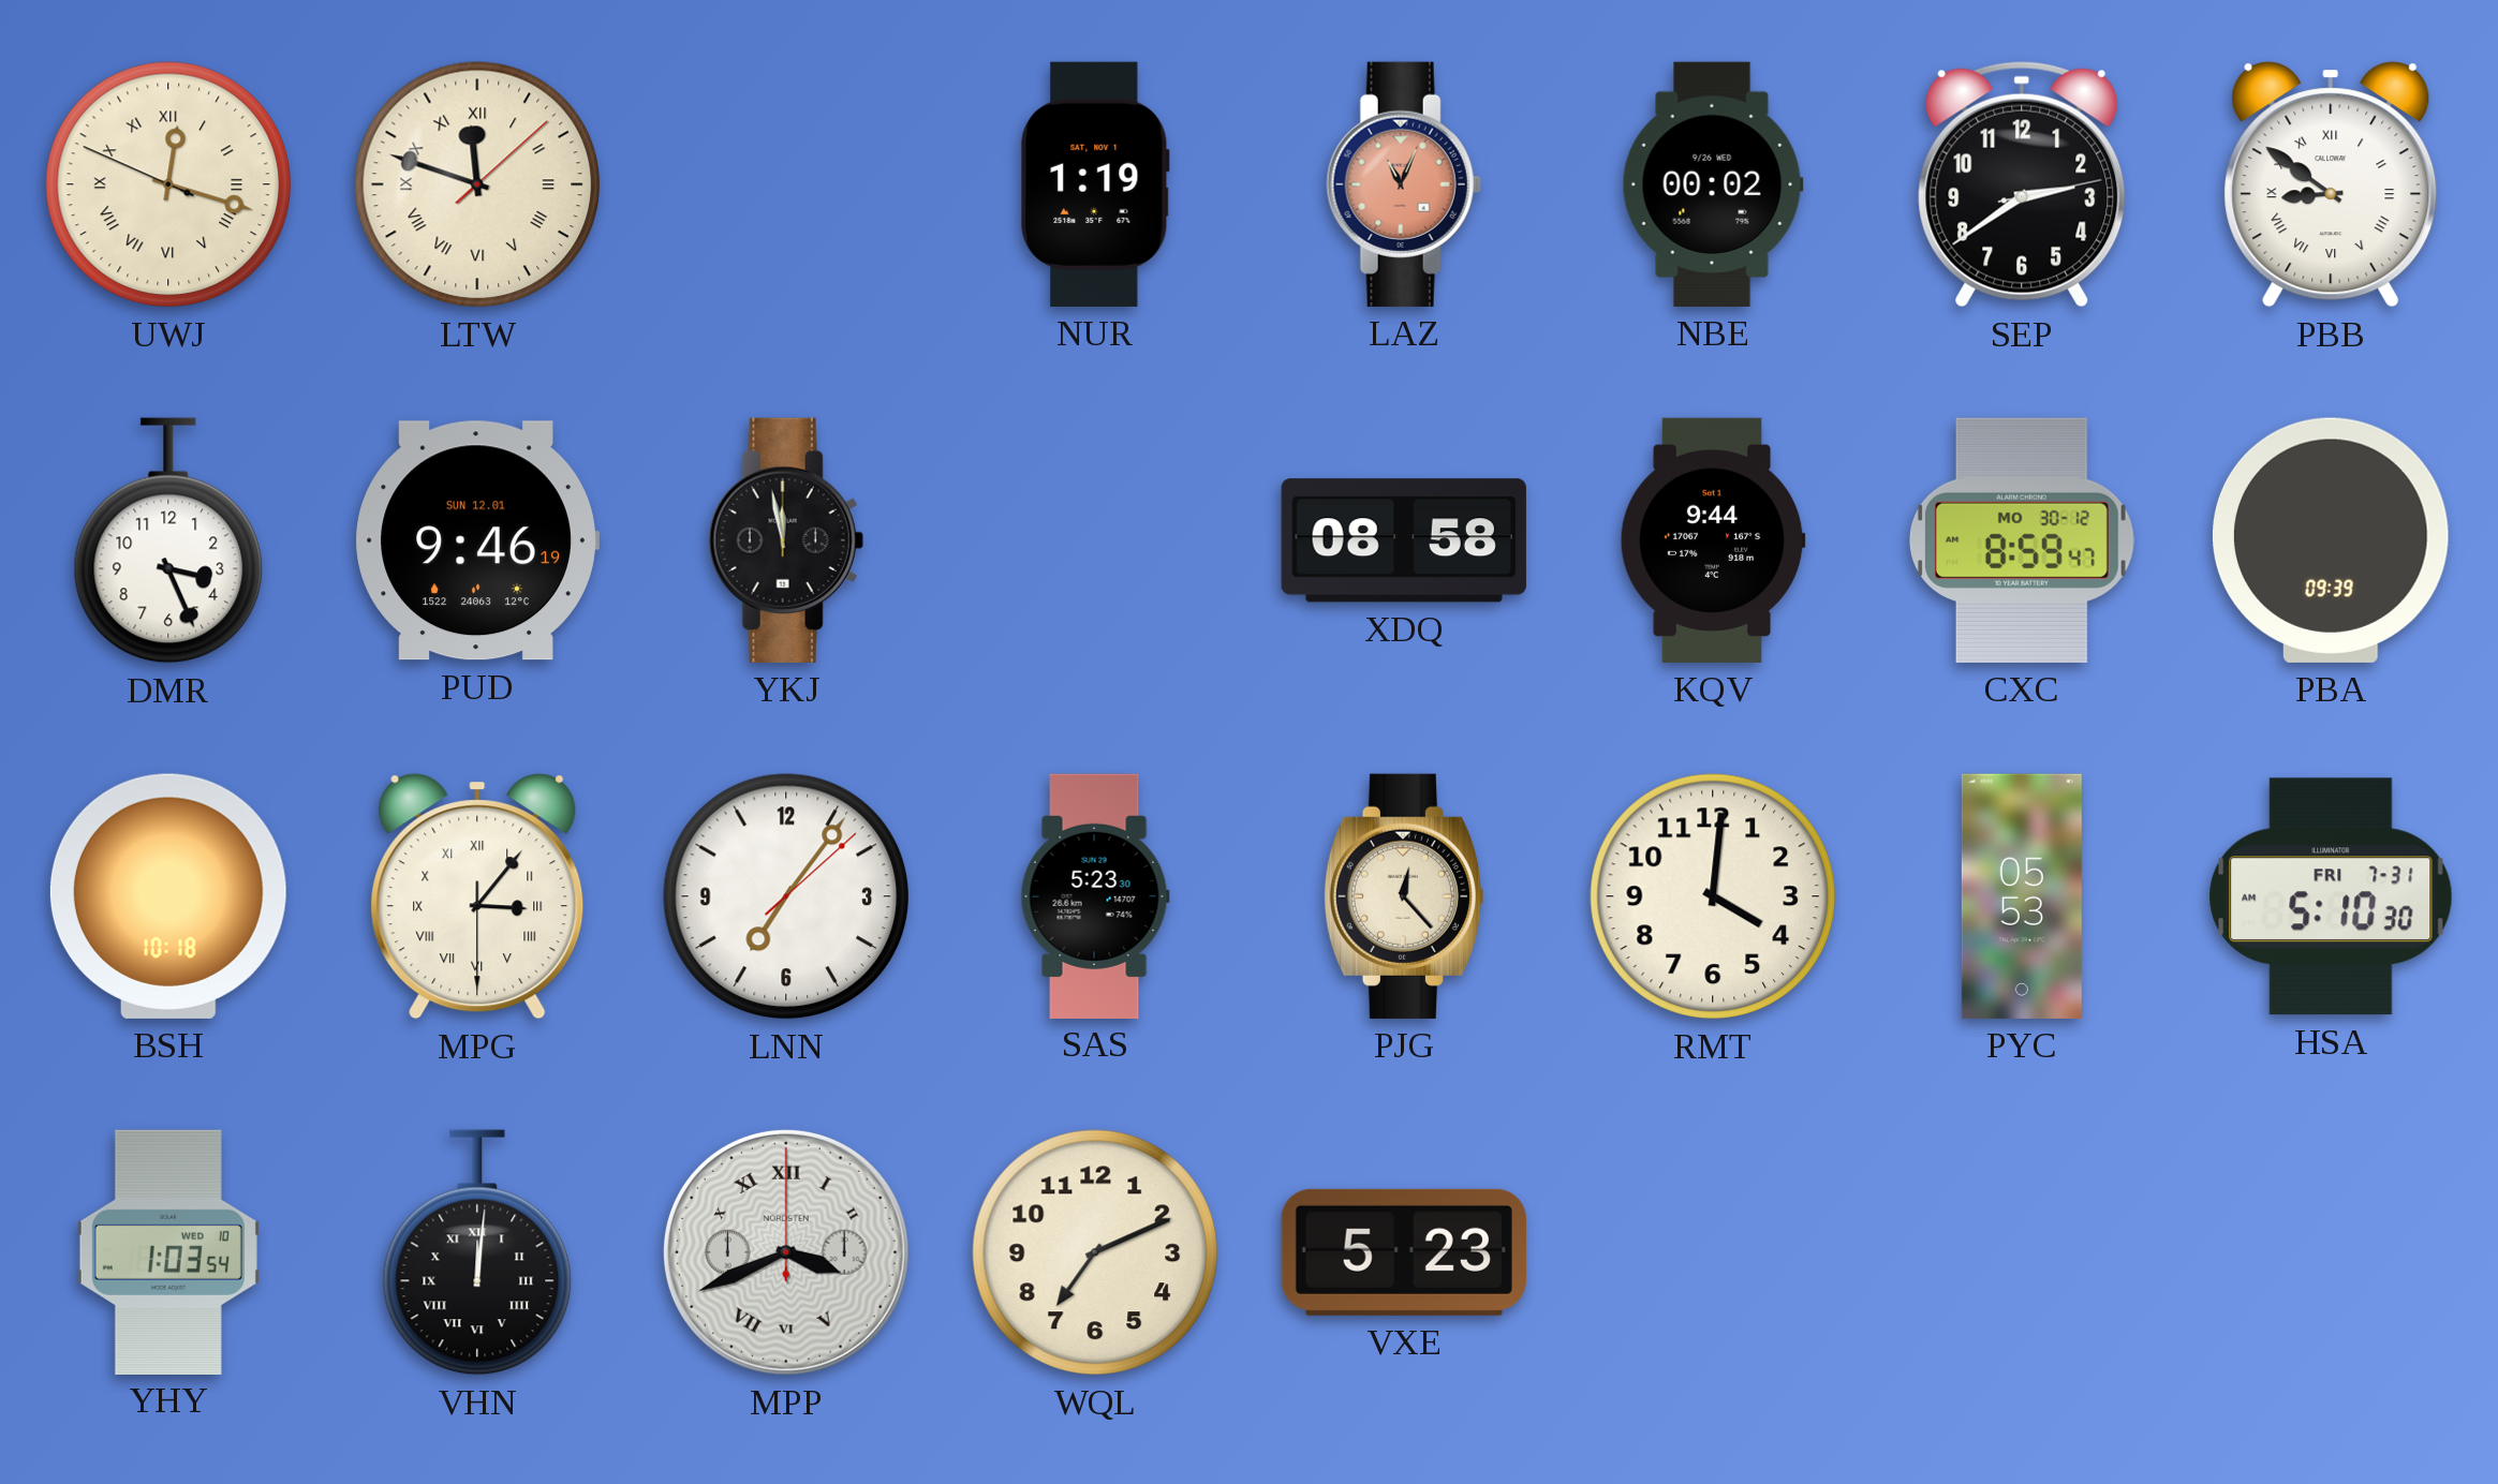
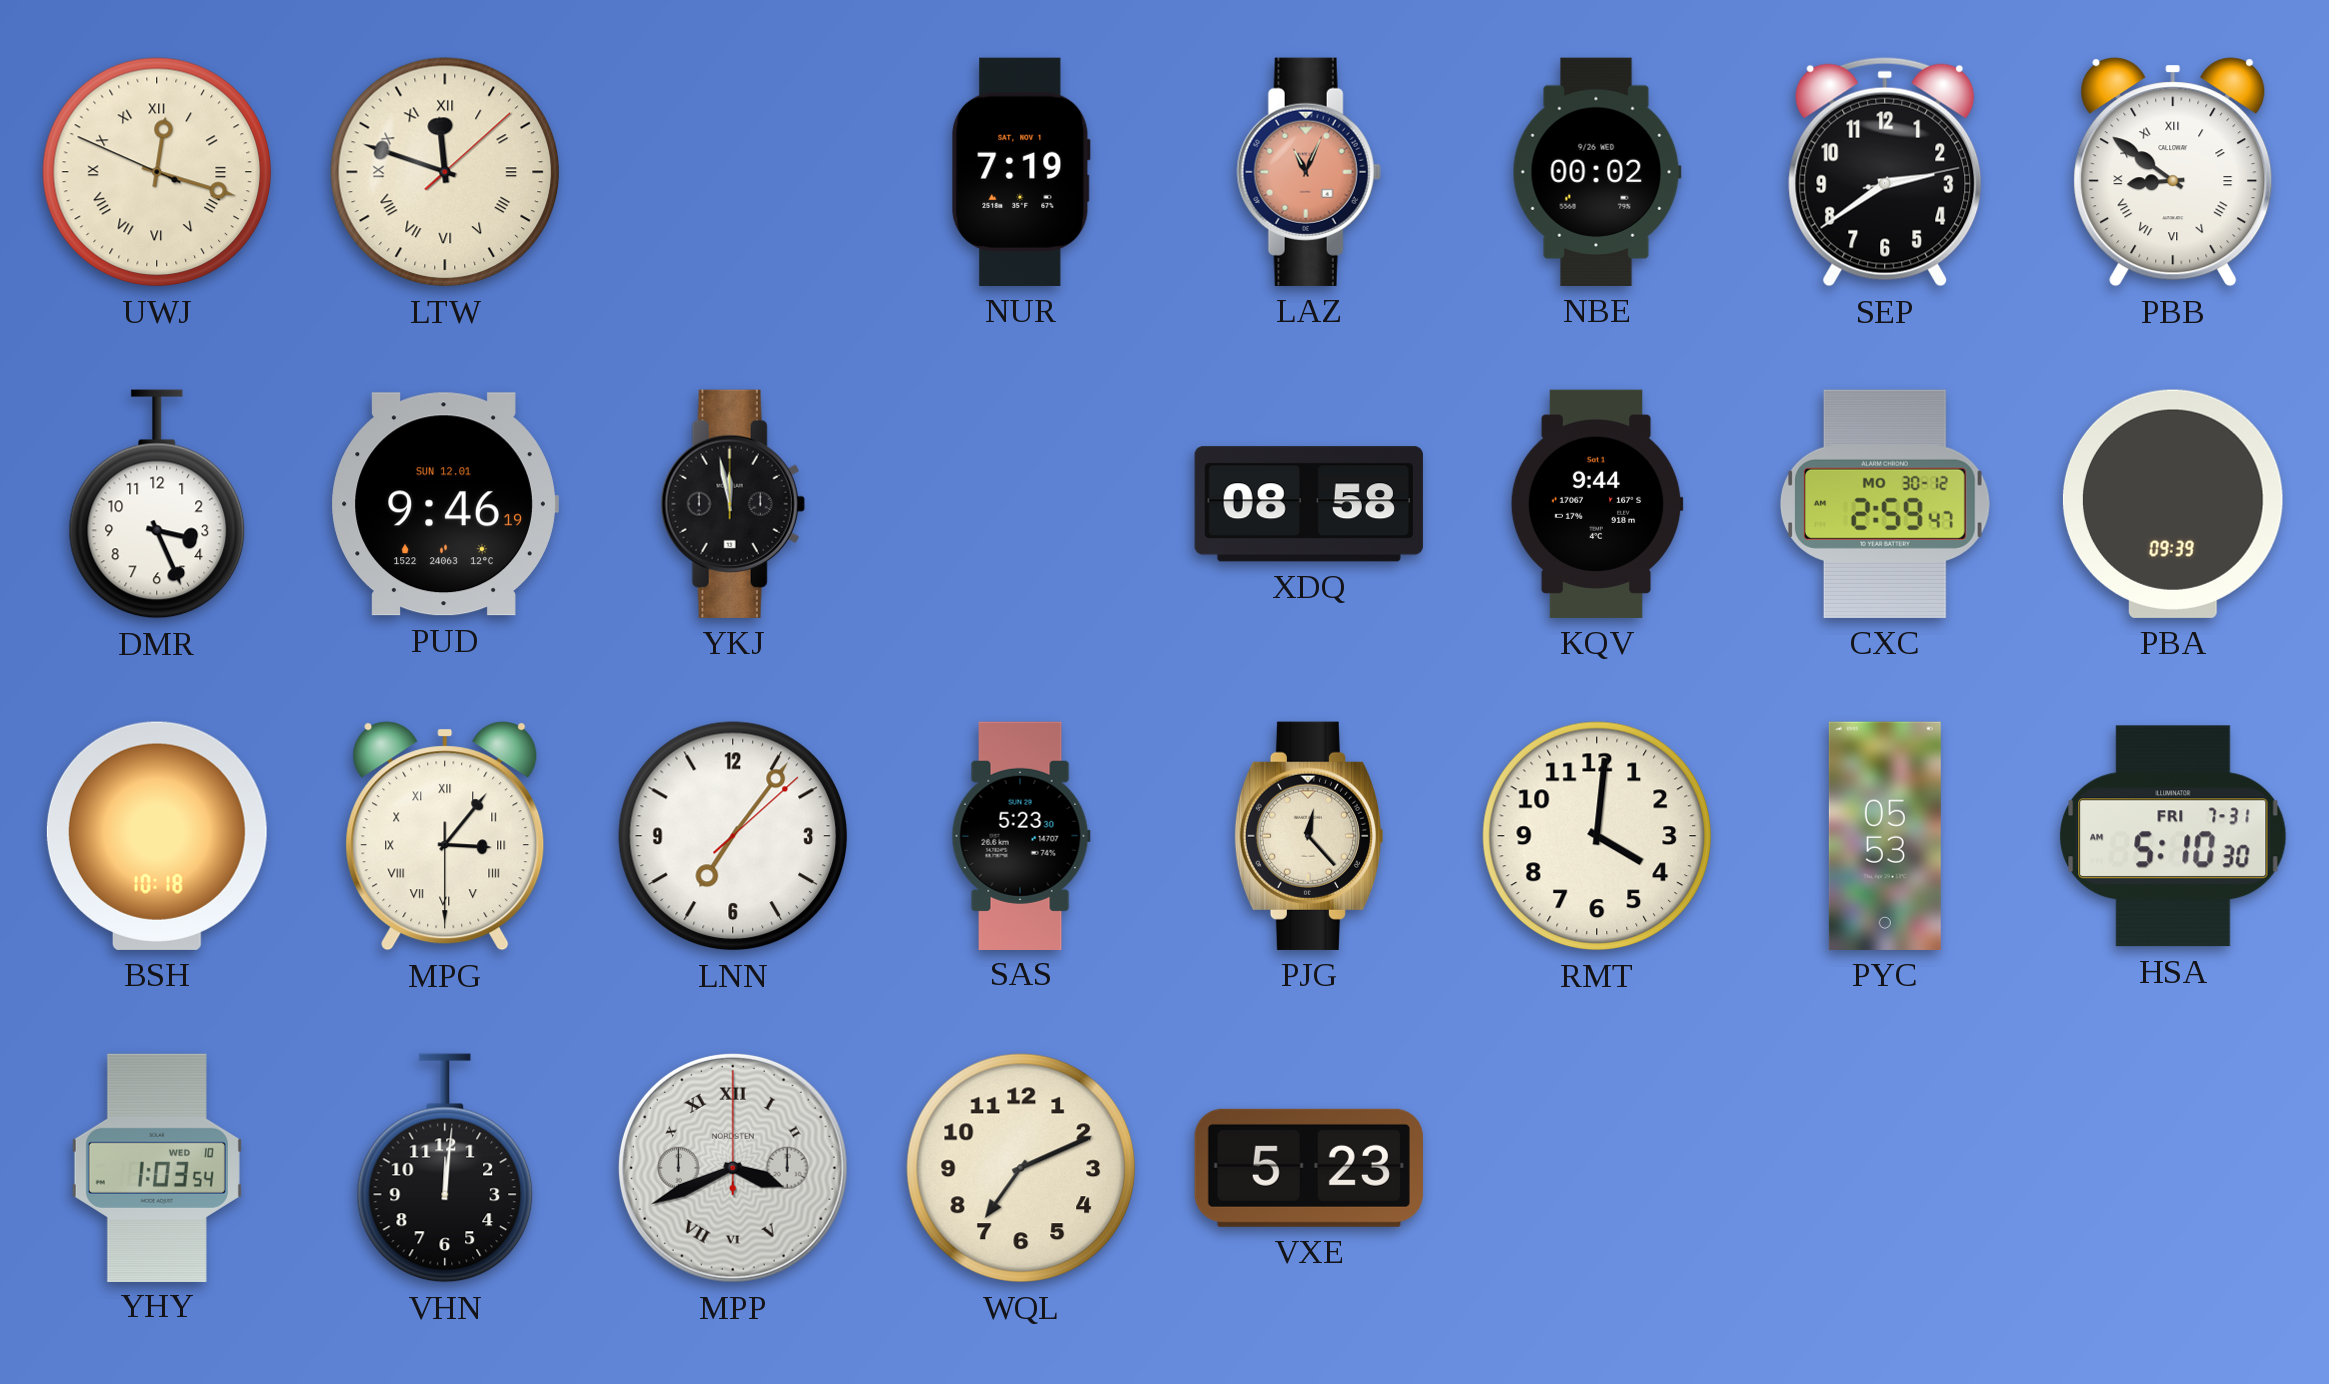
NUR: 1:19 -> 7:19
CXC: 8:59 -> 2:59
VHN numerals: Roman -> Arabic
